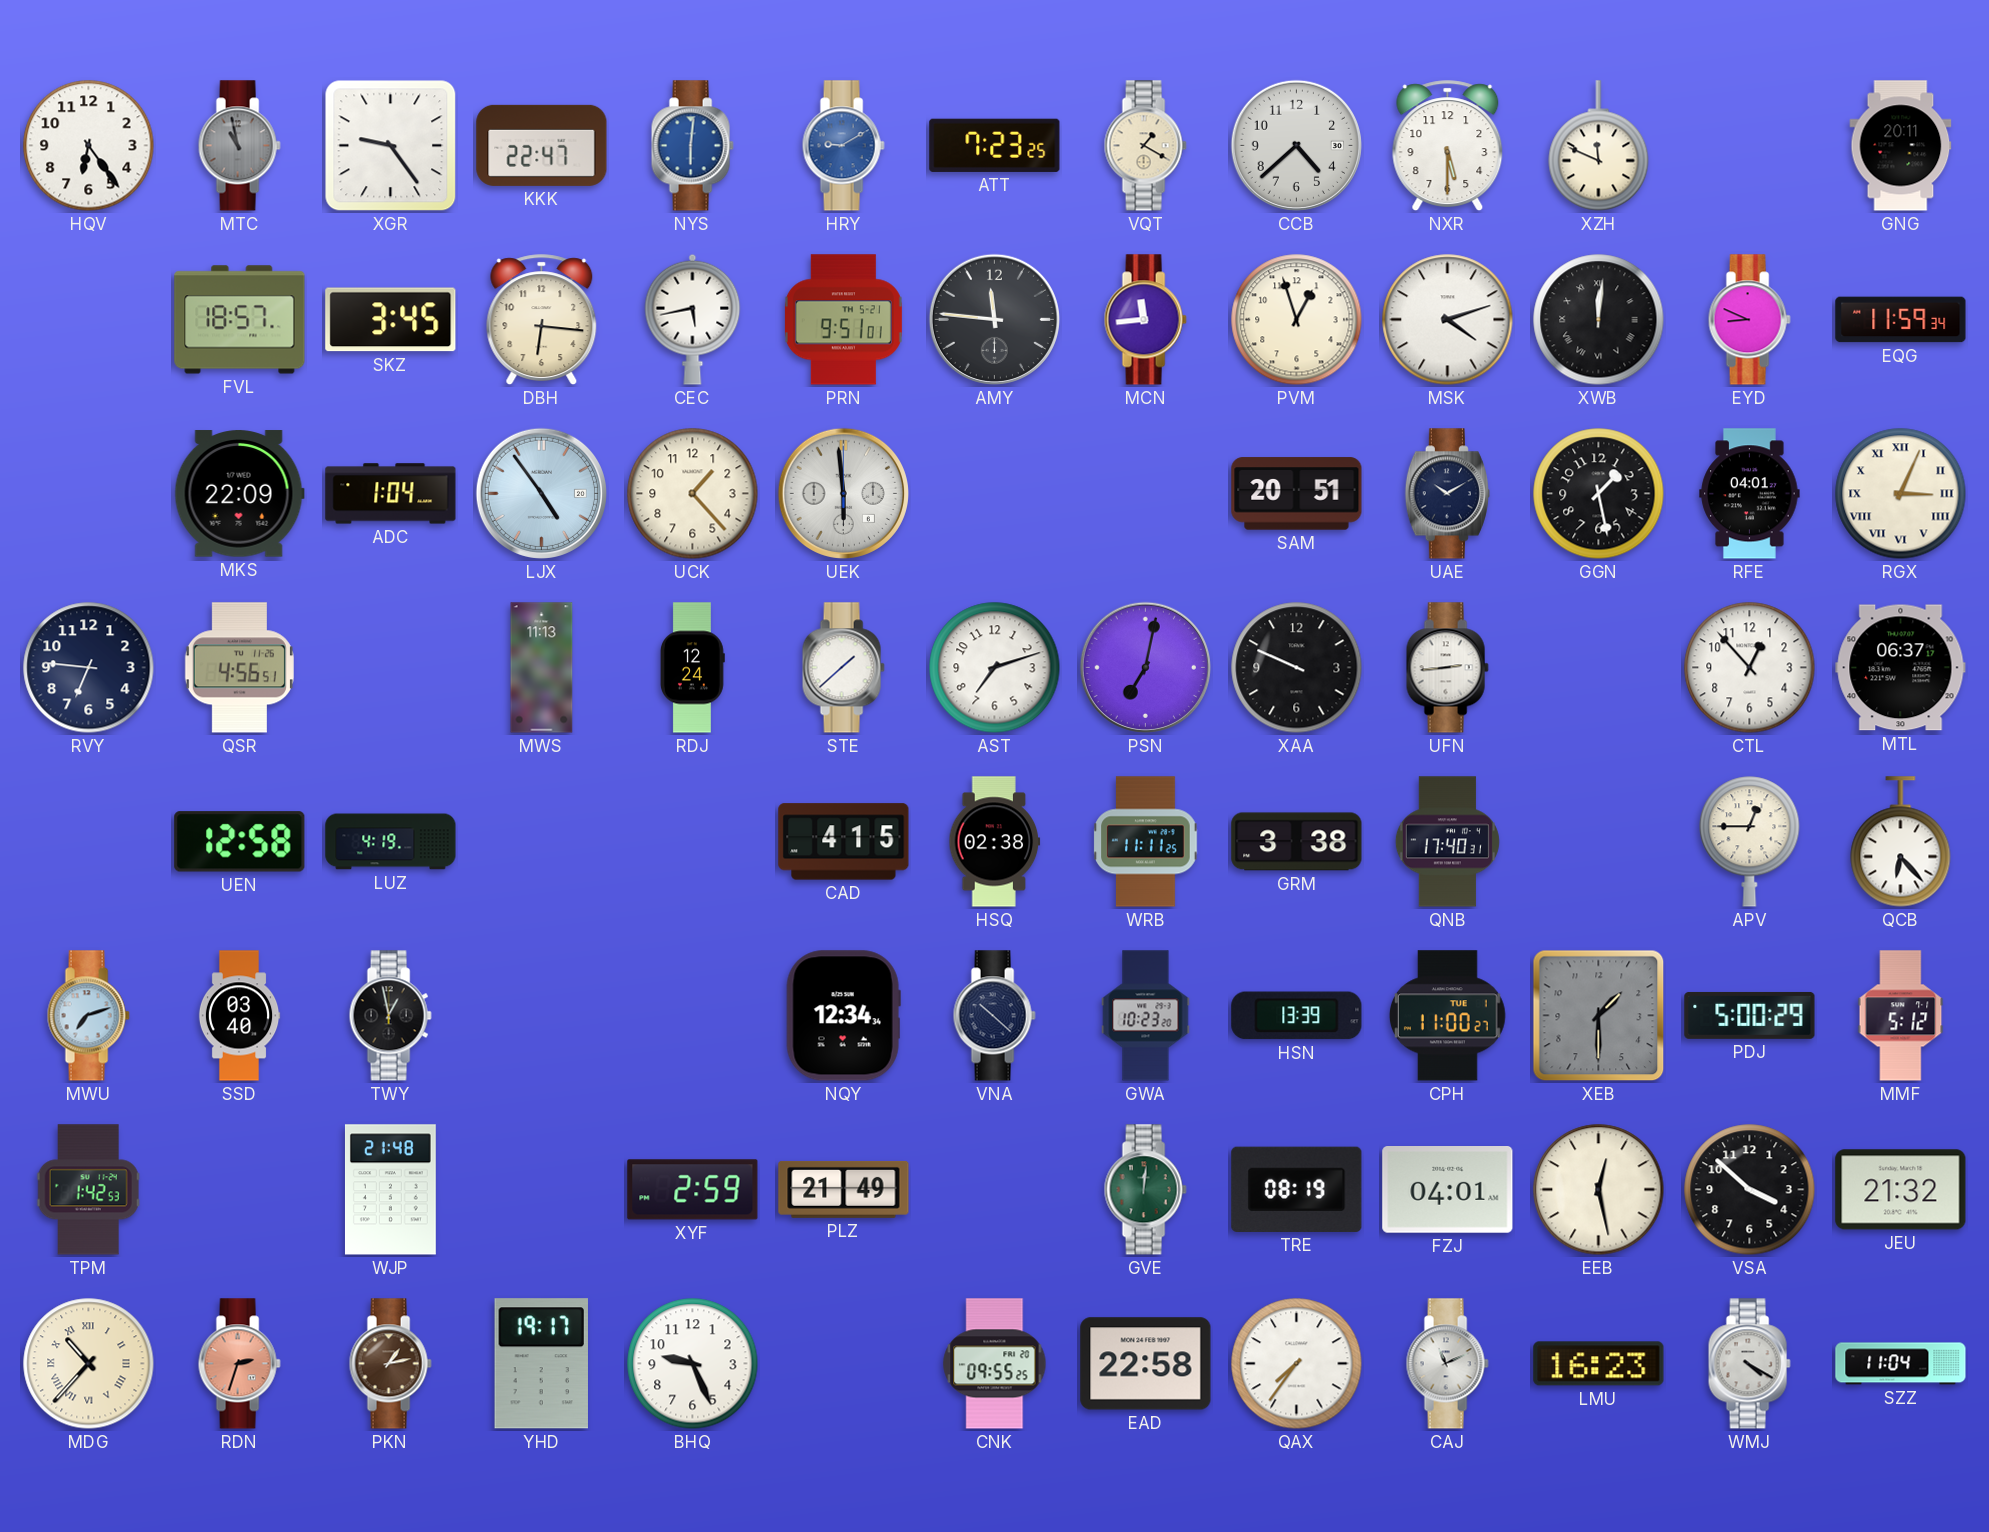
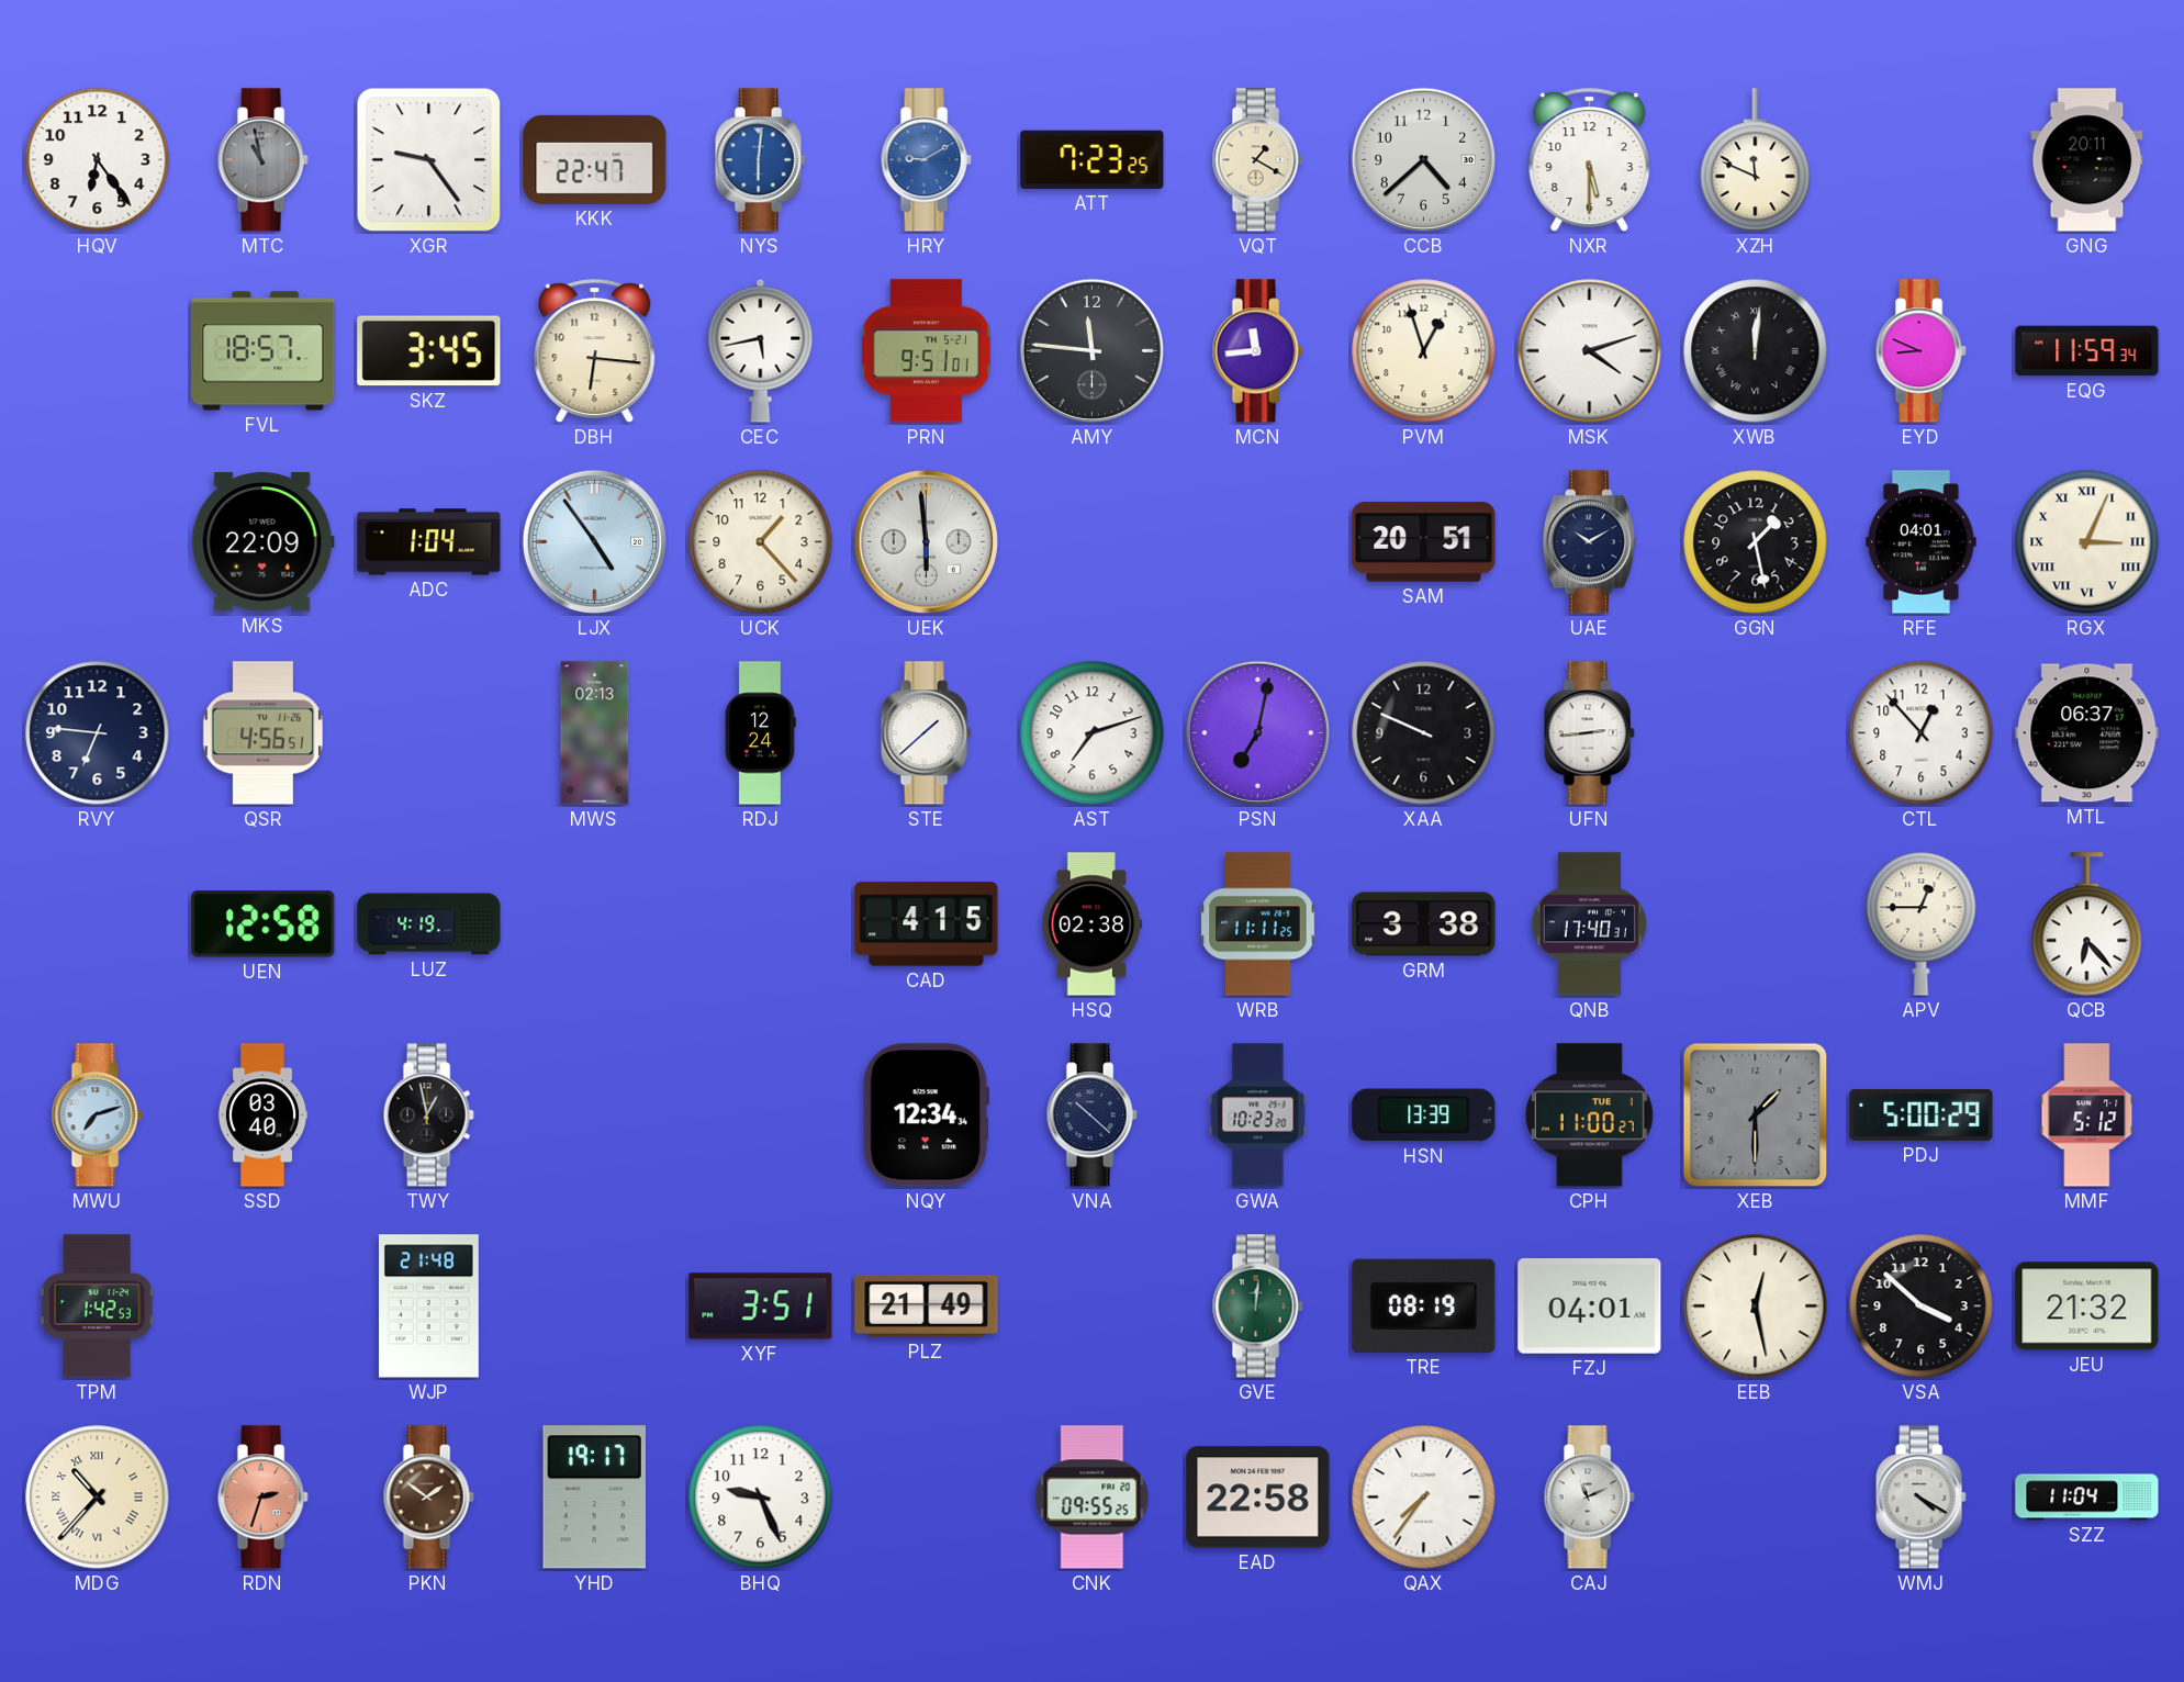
MWS: 11:13 -> 02:13
XYF: 2:59 -> 3:51
PKN: 1:13 -> 1:51
LMU: 16:23 -> none
